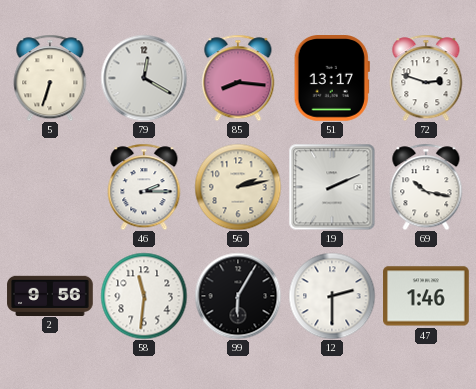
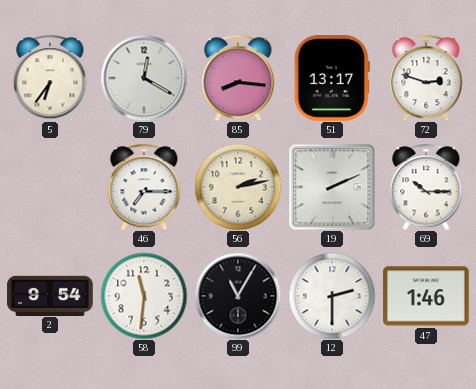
5: 6:33 -> 6:36
46: 2:15 -> 7:15
69: 10:17 -> 10:15
2: 9:56 -> 9:54
99: 6:05 -> 11:05
